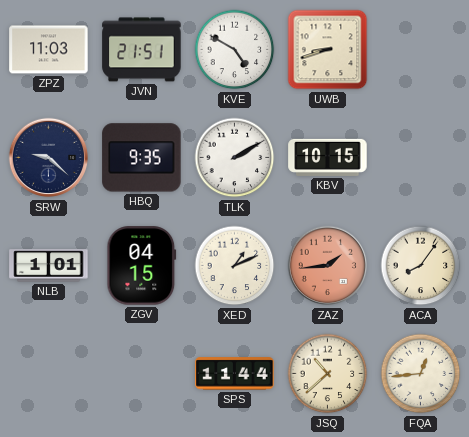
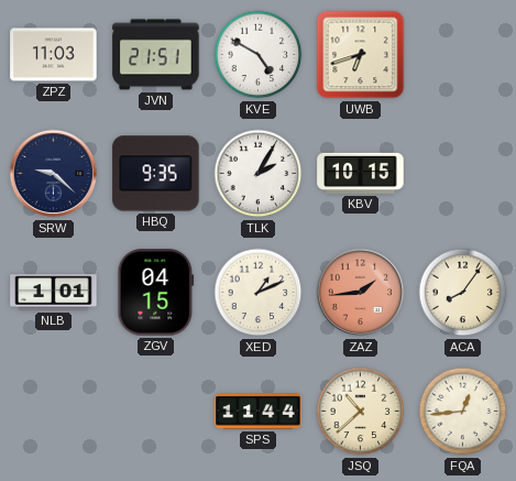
UWB: 8:42 -> 6:42
TLK: 2:10 -> 2:05
